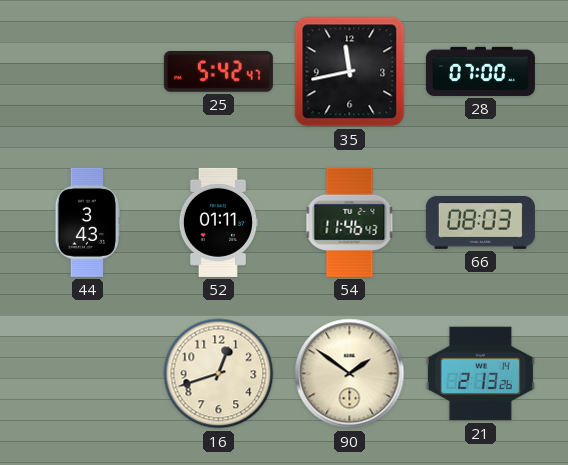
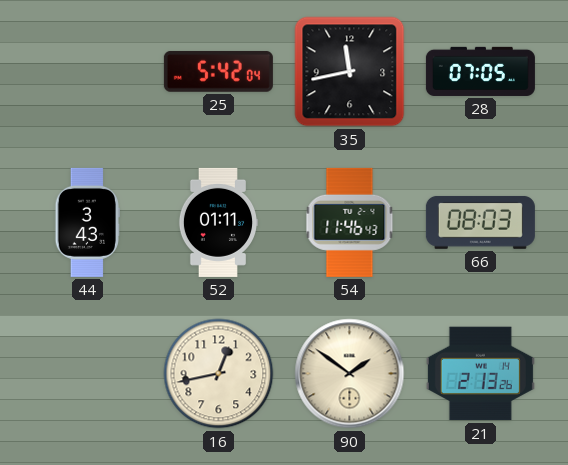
25: 5:42:47 -> 5:42:04
28: 07:00 -> 07:05
16: 12:42 -> 12:43
